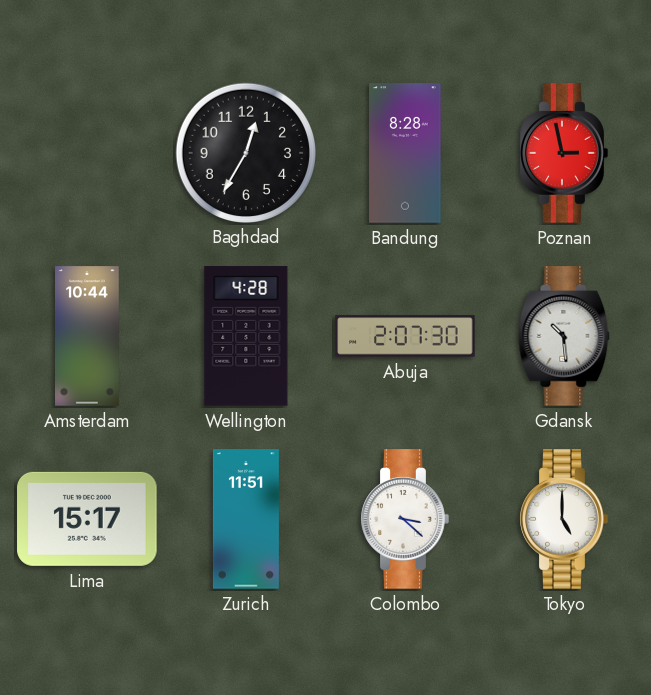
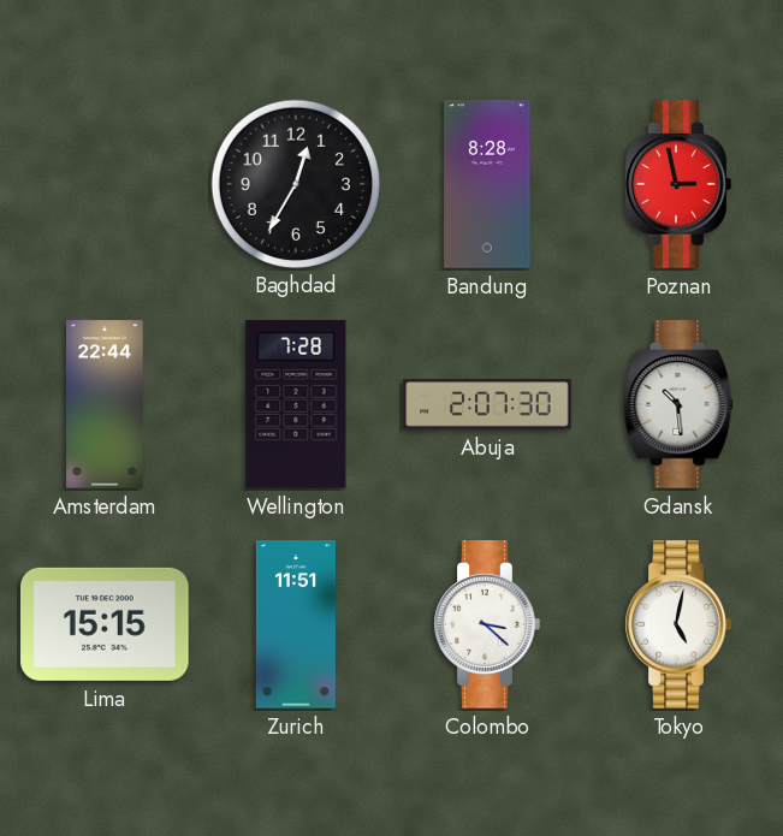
Amsterdam: 10:44 -> 22:44
Wellington: 4:28 -> 7:28
Lima: 15:17 -> 15:15
Tokyo: 5:00 -> 5:02
